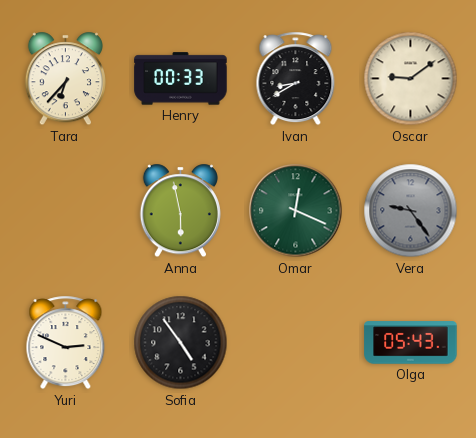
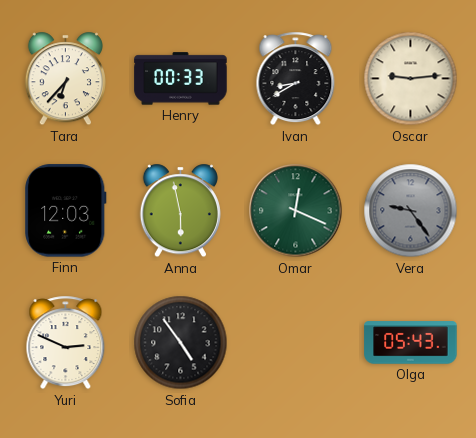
Oscar: 9:09 -> 9:14
Finn: none -> 12:03
